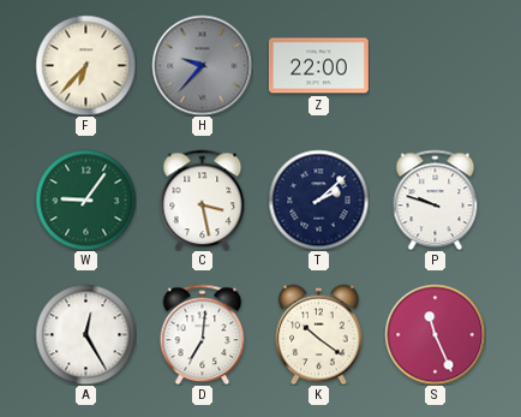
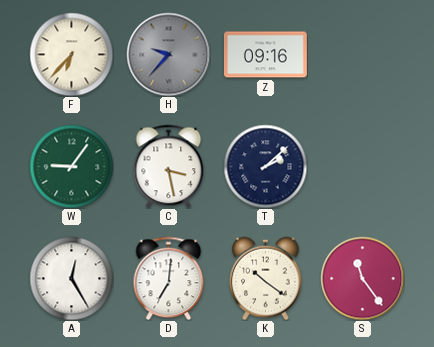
Z: 22:00 -> 09:16
P: 9:48 -> none
S: 11:26 -> 11:24
